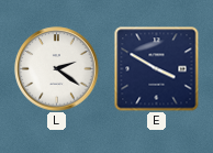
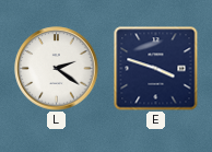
E: 3:50 -> 3:48
